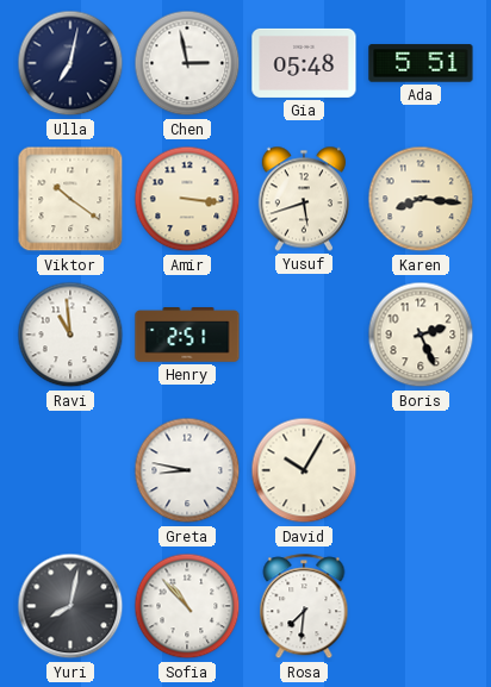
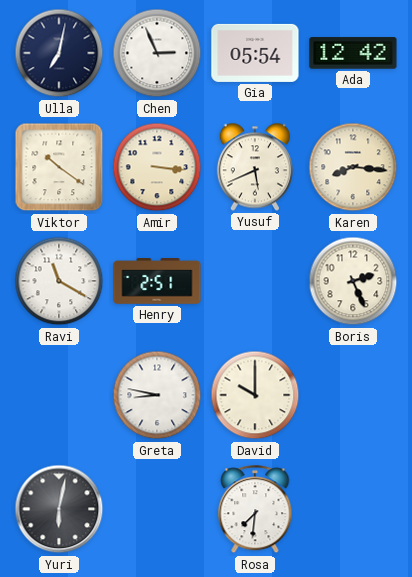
Chen: 2:58 -> 2:56
Gia: 05:48 -> 05:54
Ada: 5:51 -> 12:42
Yusuf: 5:42 -> 5:41
Ravi: 10:59 -> 11:20
David: 10:05 -> 10:00
Yuri: 8:02 -> 6:02
Sofia: 10:53 -> none
